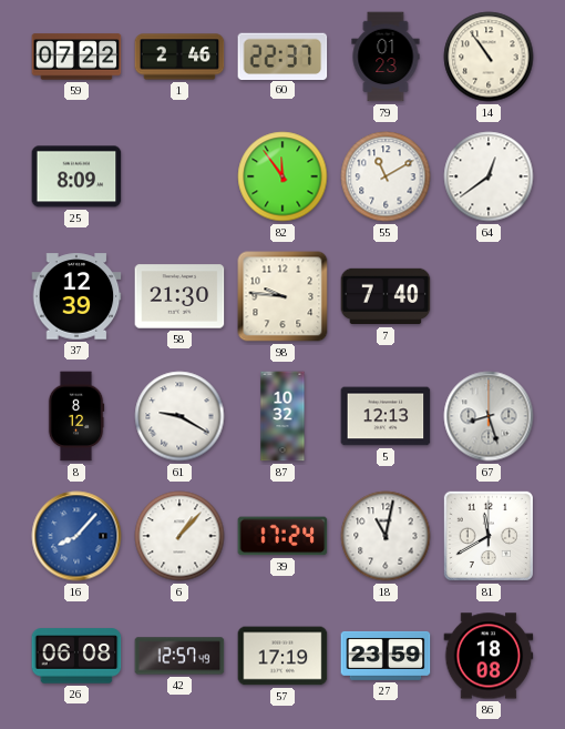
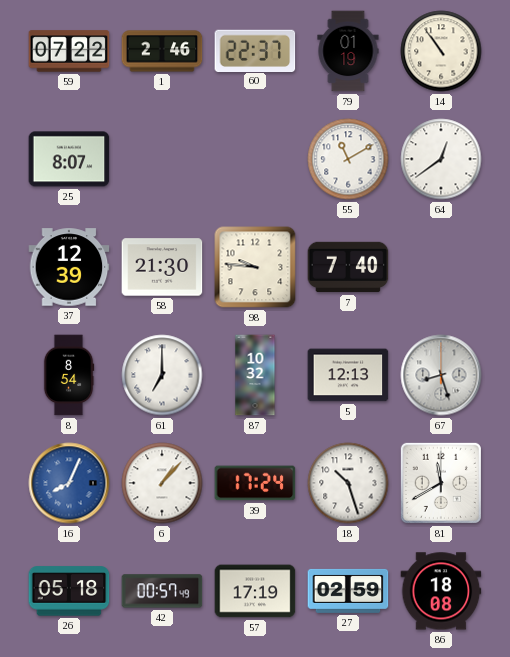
79: 01:23 -> 01:19
25: 8:09 -> 8:07
82: 11:54 -> none
8: 8:12 -> 8:54
61: 9:20 -> 7:00
16: 8:07 -> 8:04
18: 11:02 -> 10:27
26: 06:08 -> 05:18
42: 12:57 -> 00:57
27: 23:59 -> 02:59
